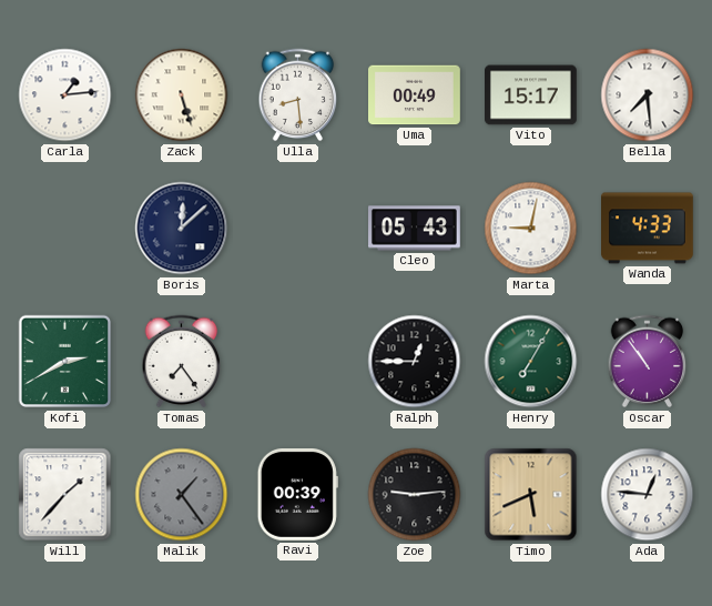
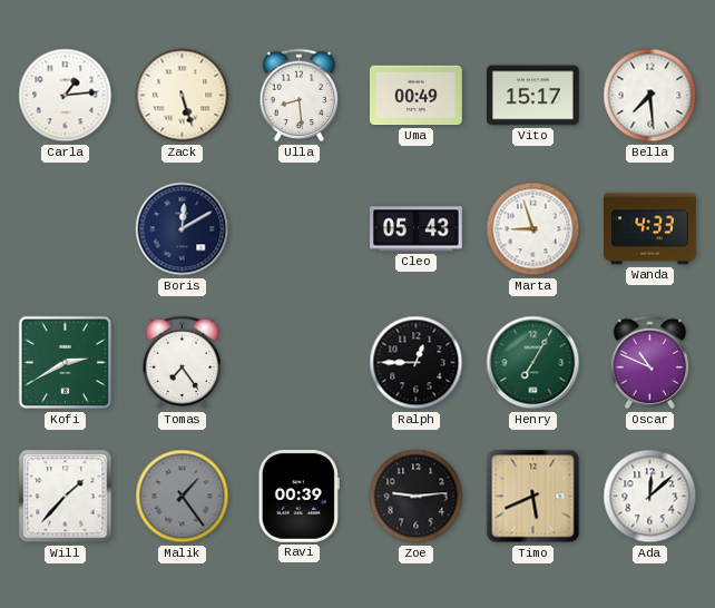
Boris: 12:08 -> 12:10
Marta: 9:02 -> 8:57
Oscar: 10:54 -> 10:49
Ada: 12:46 -> 12:08
